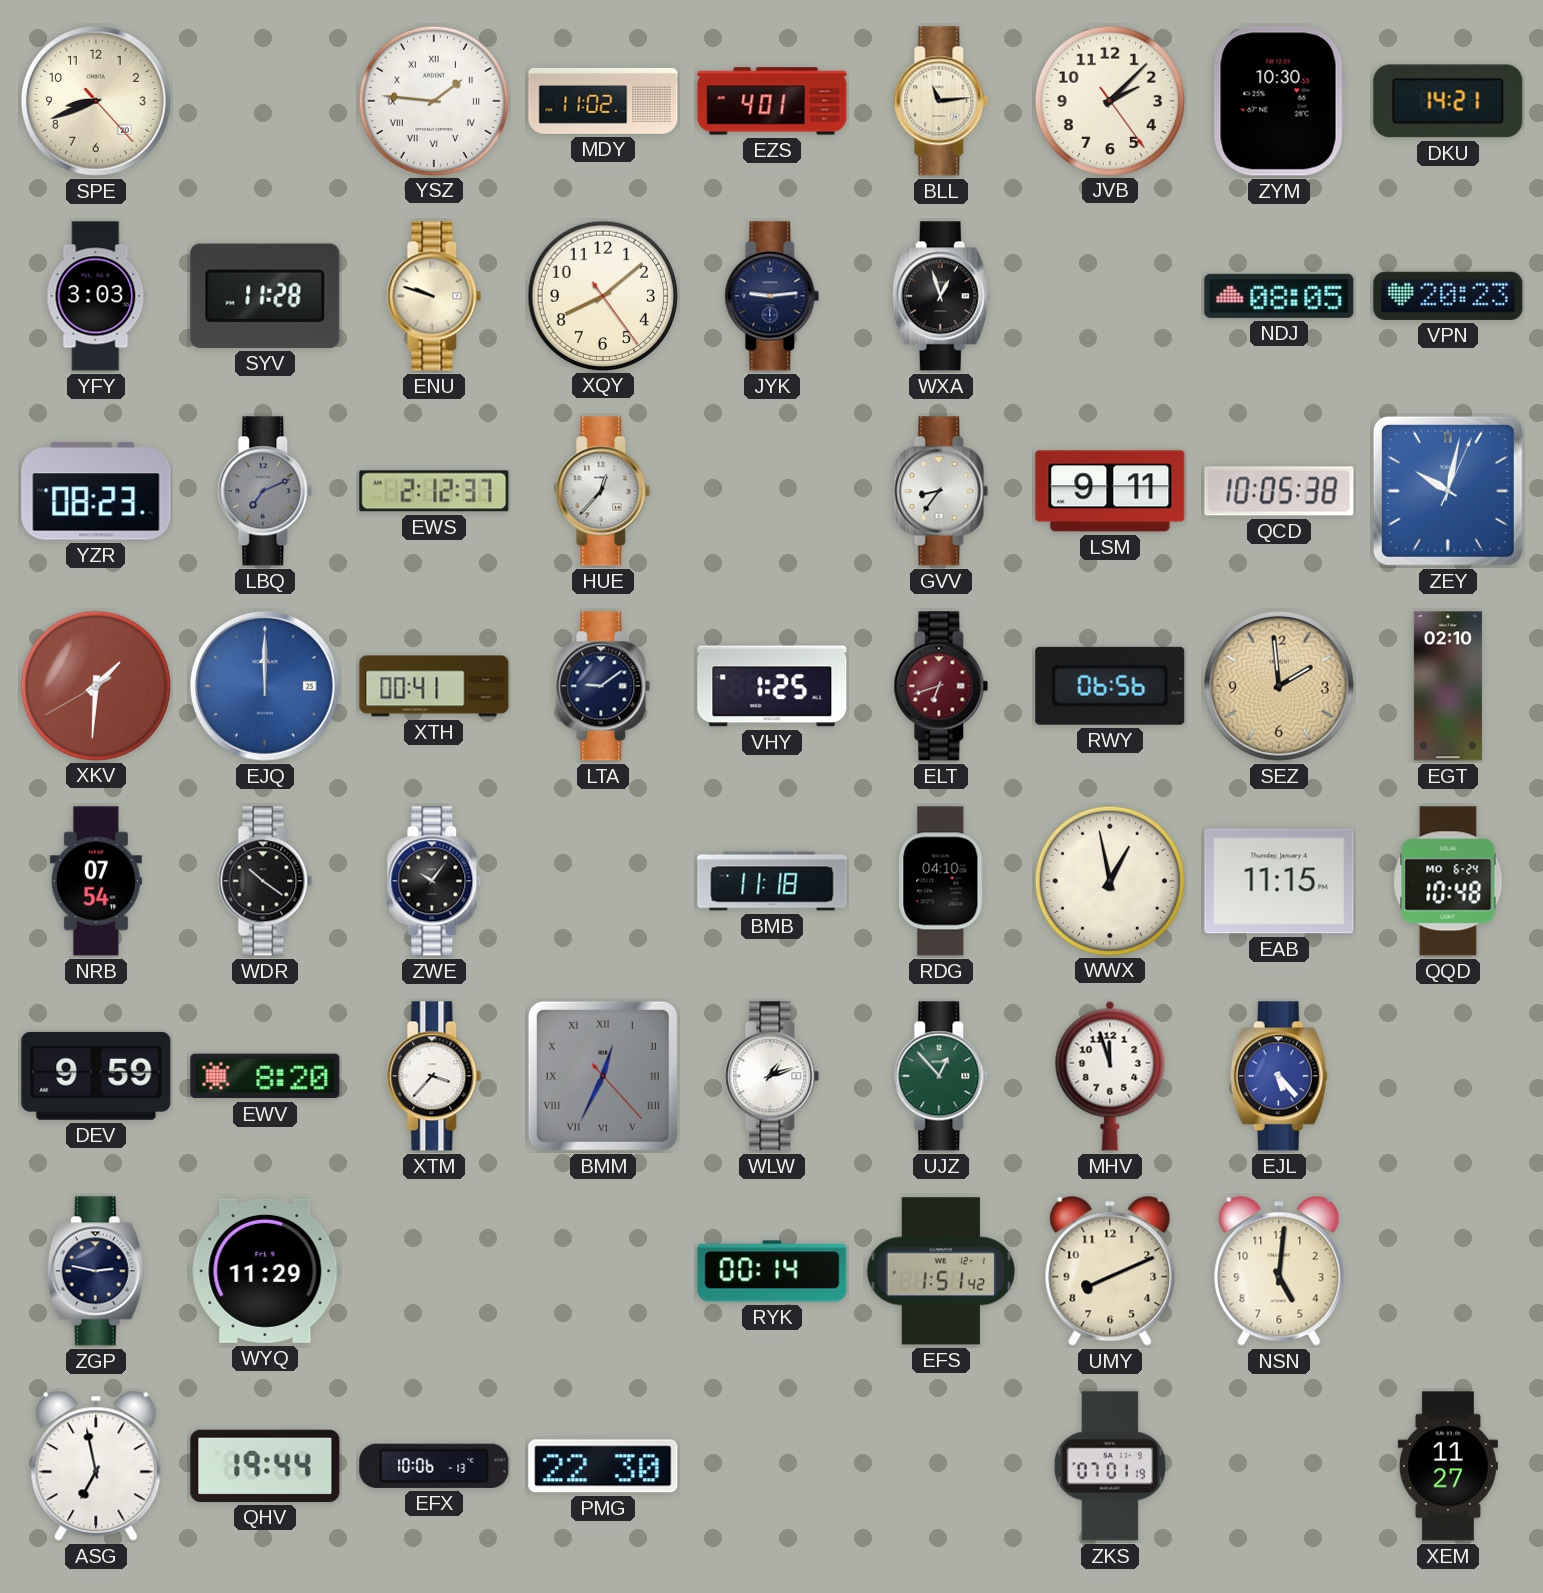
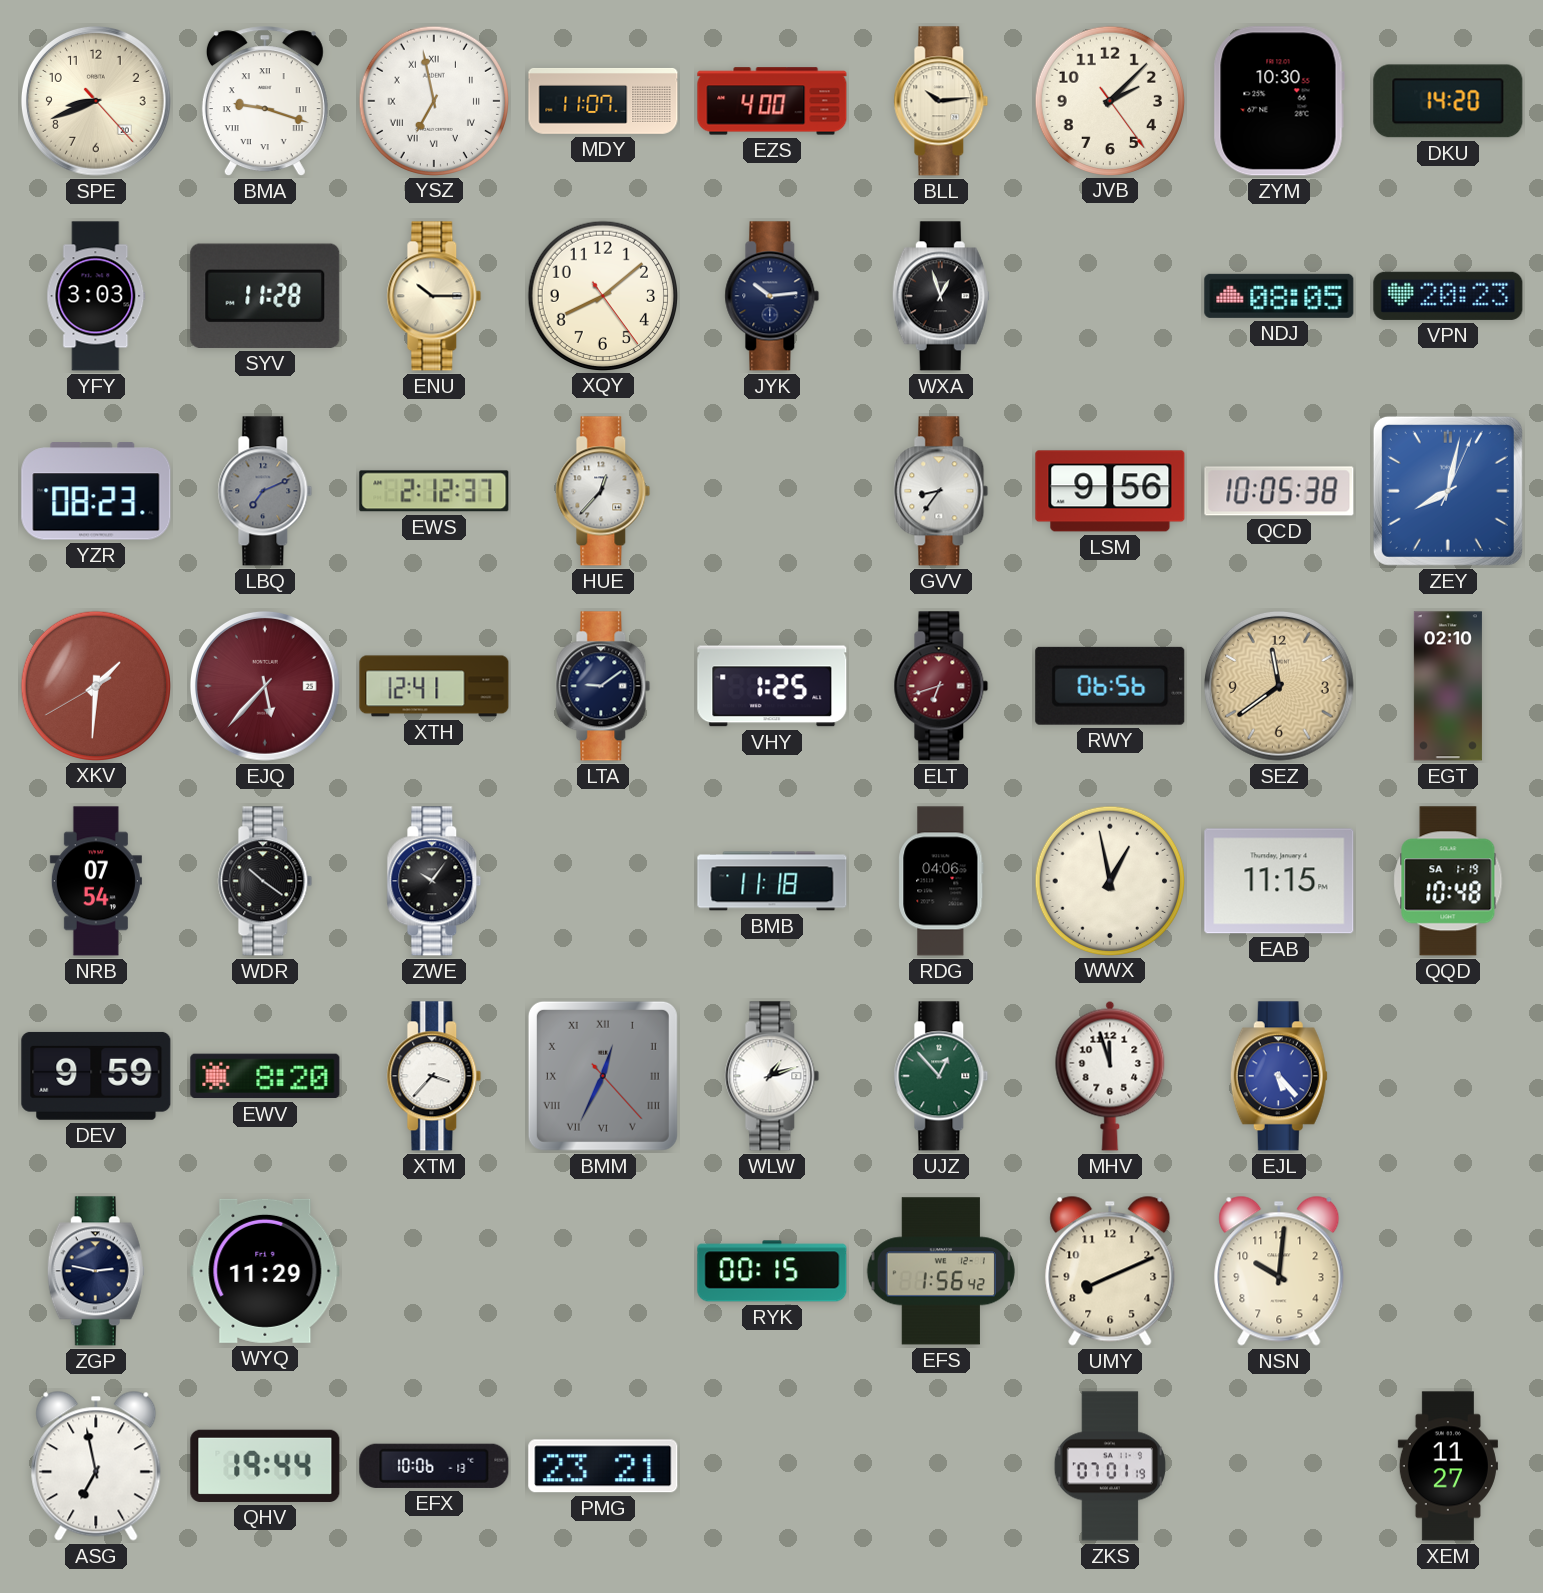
BMA: none -> 9:18
YSZ: 1:46 -> 6:58
MDY: 11:02 -> 11:07
EZS: 4:01 -> 4:00
BLL: 11:14 -> 10:14
DKU: 14:21 -> 14:20
ENU: 9:48 -> 10:15
JYK: 9:14 -> 10:14
LSM: 9:11 -> 9:56
ZEY: 10:02 -> 8:02
EJQ: 12:00 -> 5:37
EJQ dial: blue -> burgundy
XTH: 00:41 -> 12:41
SEZ: 1:59 -> 11:39
RDG: 04:10 -> 04:06
QQD date: MO 6-24 -> SA 1-19
RYK: 00:14 -> 00:15
EFS: 1:51 -> 1:56
NSN: 5:01 -> 10:01
PMG: 22:30 -> 23:21
